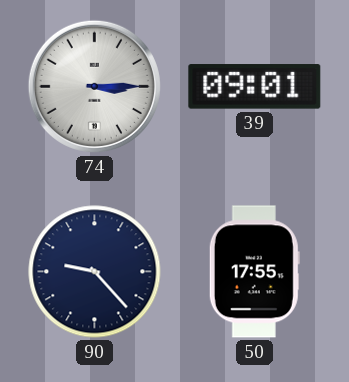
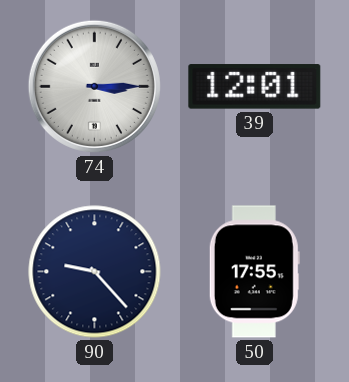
39: 09:01 -> 12:01
